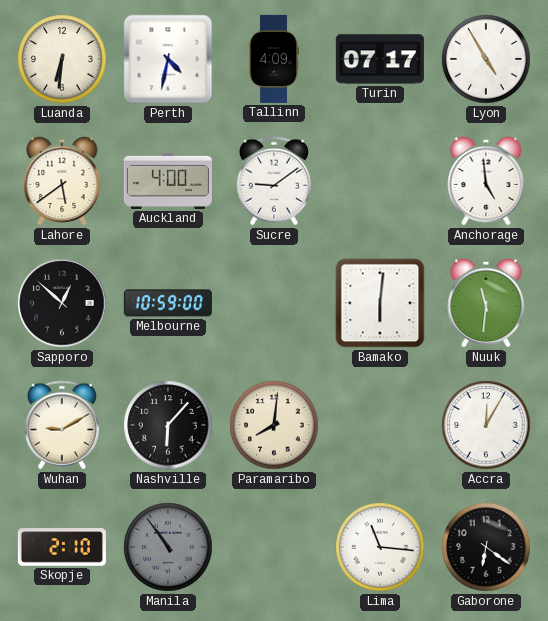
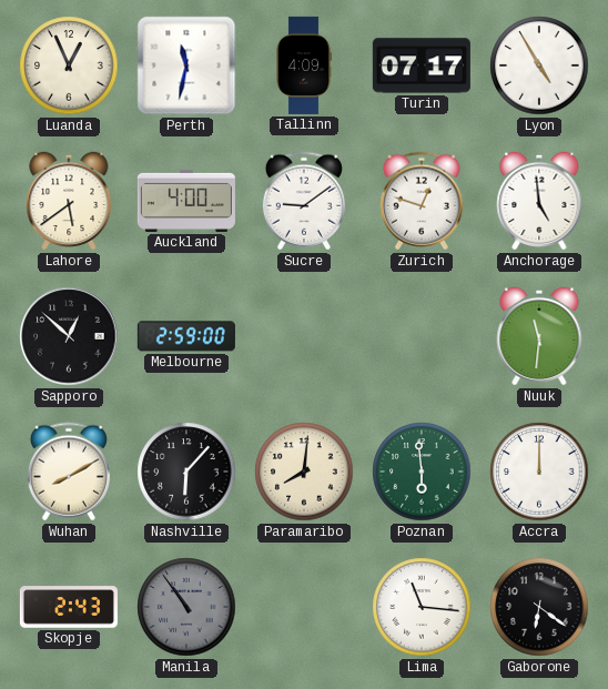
Luanda: 6:31 -> 12:56
Perth: 4:32 -> 11:32
Zurich: none -> 12:48
Melbourne: 10:59 -> 2:59
Bamako: 6:01 -> none
Wuhan: 9:10 -> 8:10
Poznan: none -> 5:59
Accra: 12:05 -> 12:00
Skopje: 2:10 -> 2:43
